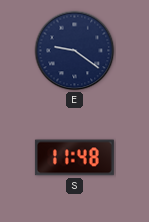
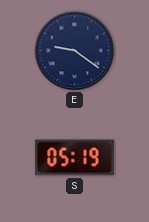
S: 11:48 -> 05:19
